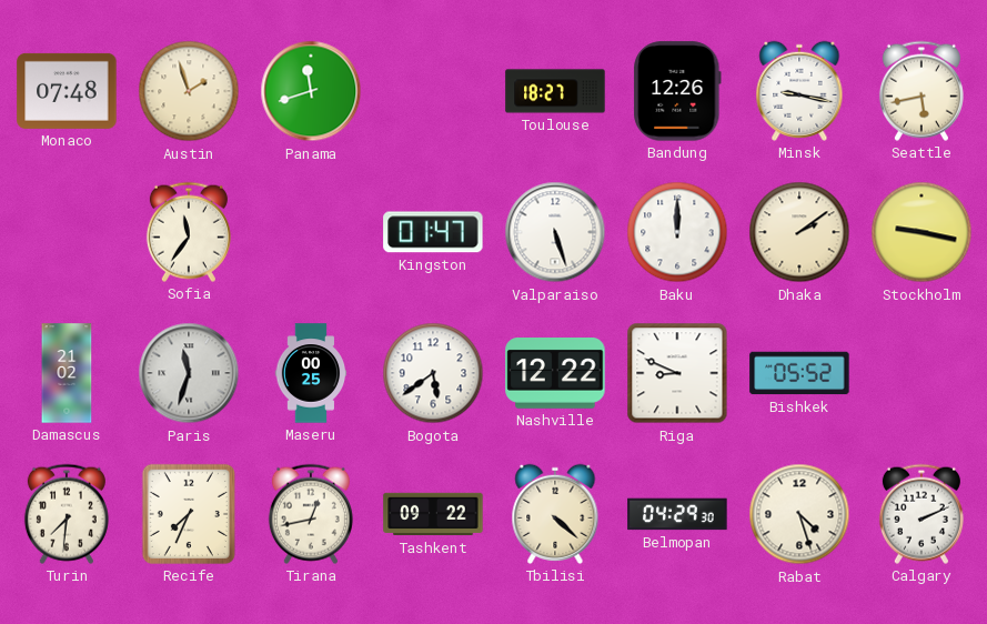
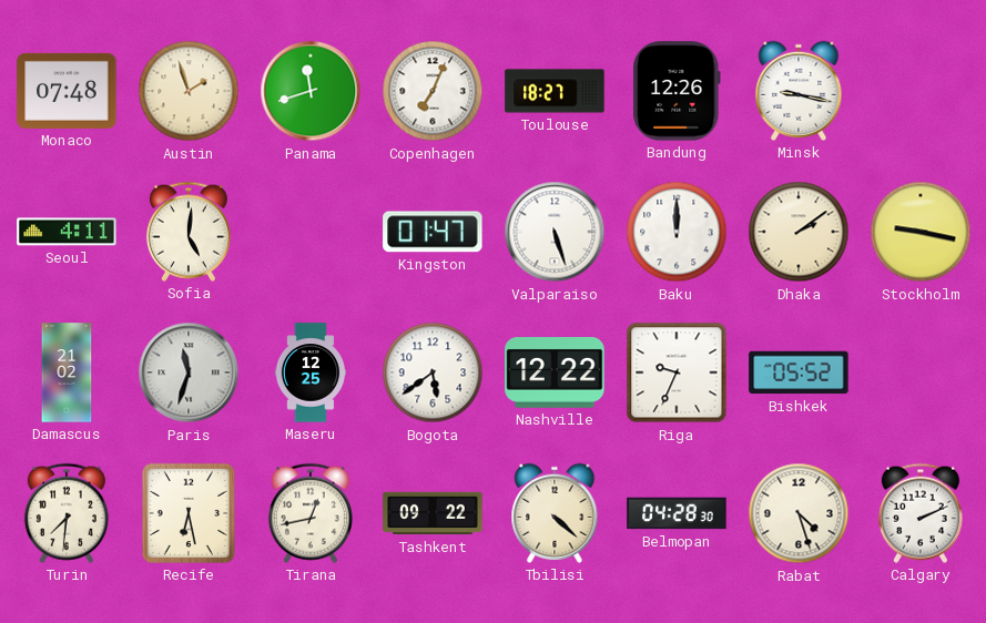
Copenhagen: none -> 7:04
Seattle: 5:43 -> none
Seoul: none -> 4:11
Sofia: 11:36 -> 5:01
Maseru: 00:25 -> 12:25
Riga: 8:49 -> 9:34
Recife: 7:34 -> 6:28
Belmopan: 04:29 -> 04:28
